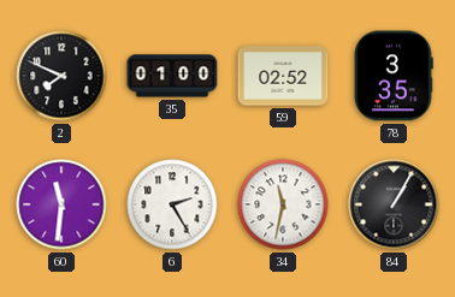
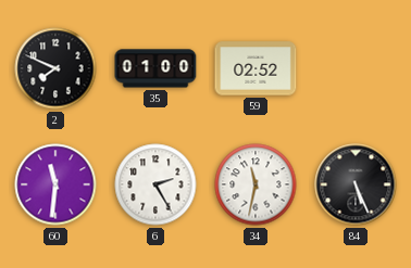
78: 3:35 -> none
84: 1:05 -> 5:26
